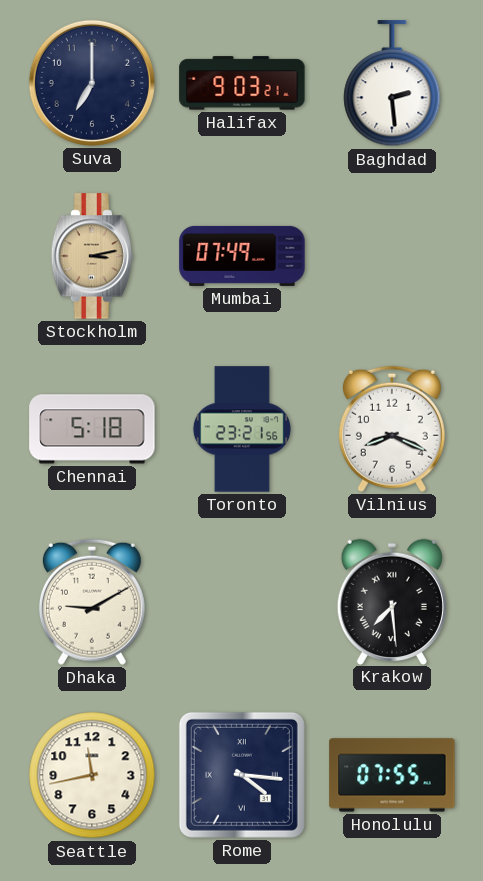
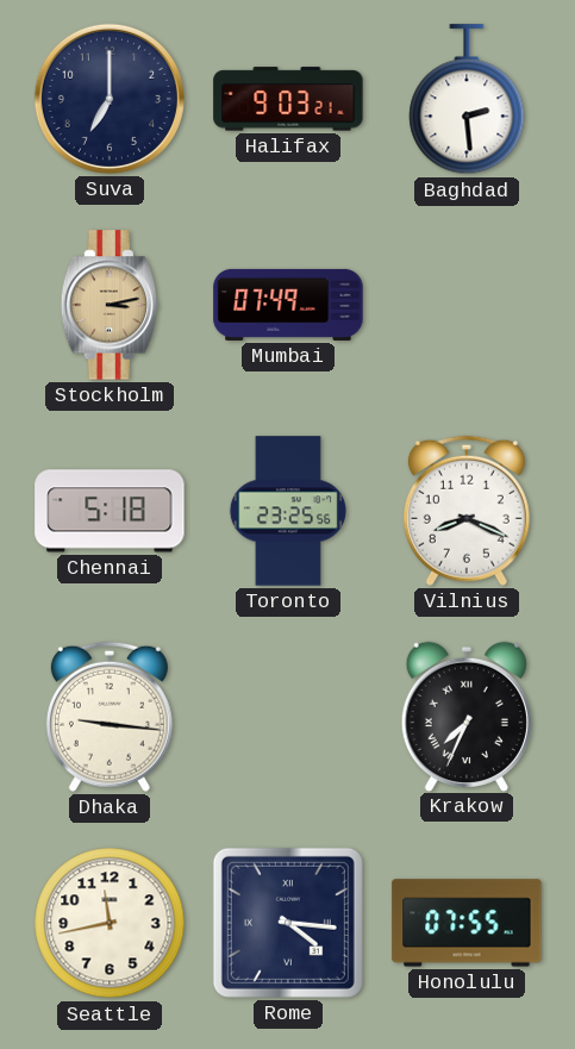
Toronto: 23:21 -> 23:25
Dhaka: 9:10 -> 9:16
Krakow: 7:29 -> 7:34
